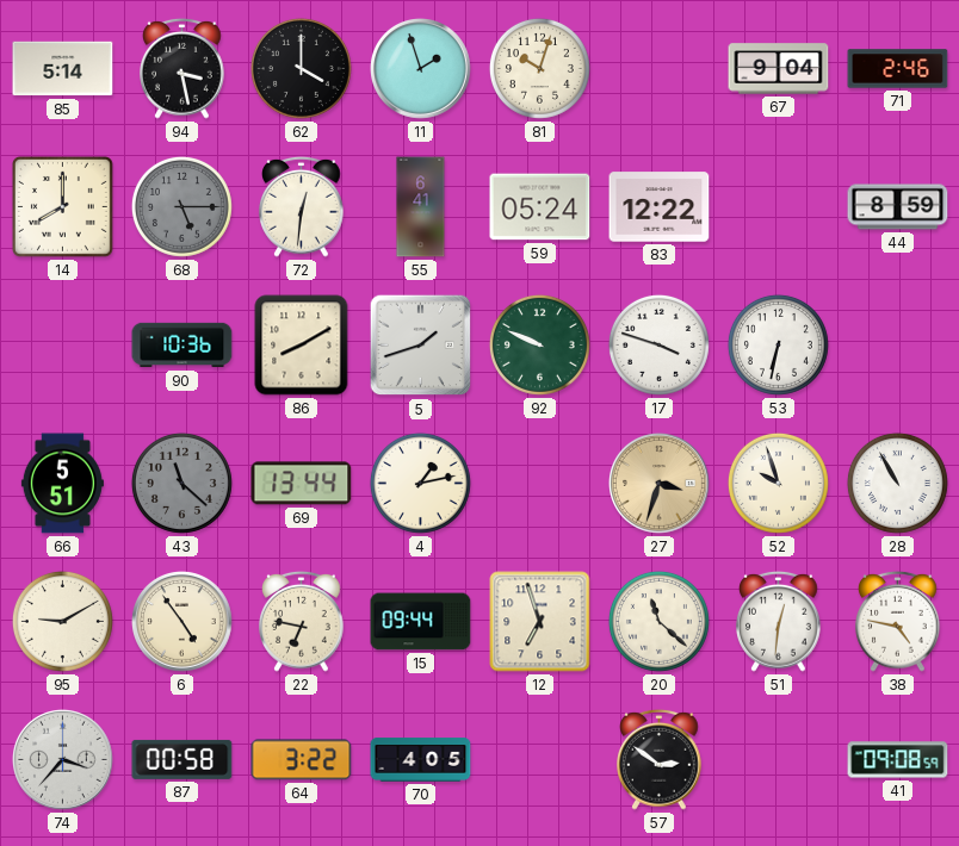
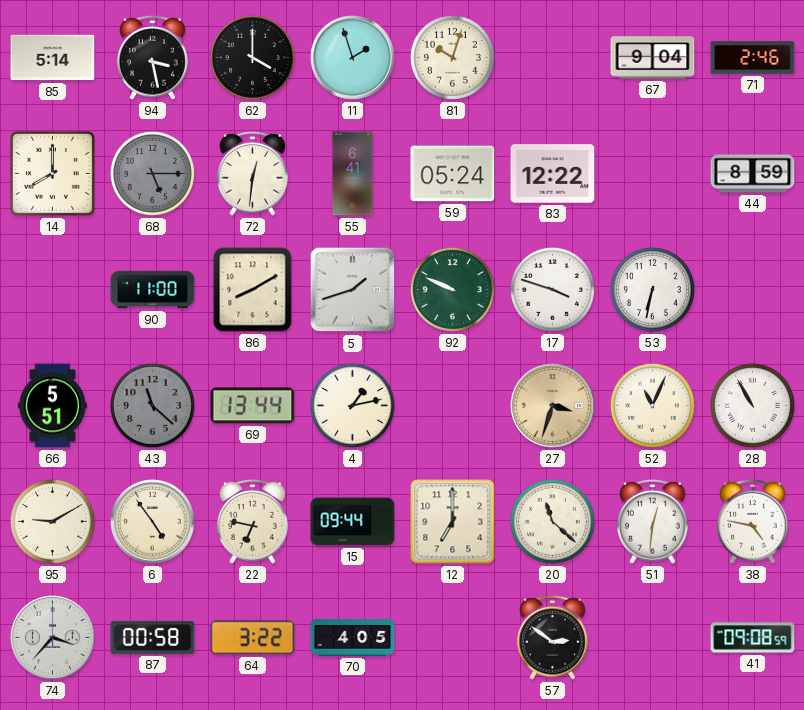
90: 10:36 -> 11:00
52: 9:57 -> 11:04
12: 6:57 -> 7:00
